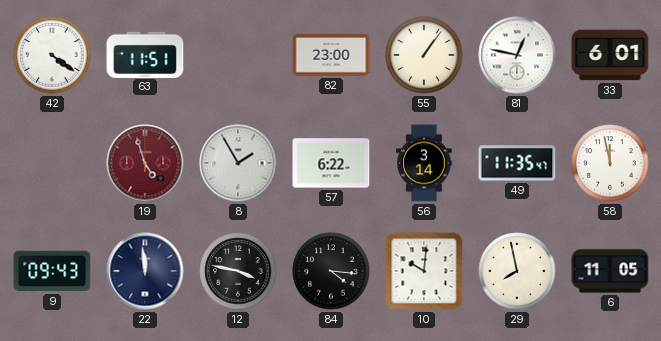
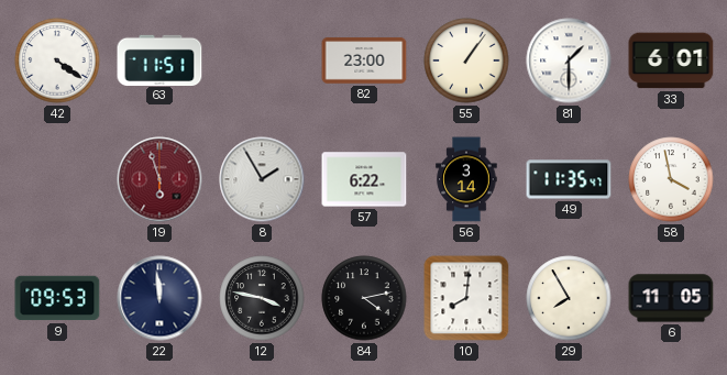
81: 12:47 -> 1:30
19: 4:57 -> 5:57
58: 11:58 -> 3:58
9: 09:43 -> 09:53
84: 4:16 -> 4:13
10: 10:01 -> 8:01
29: 7:58 -> 7:55
